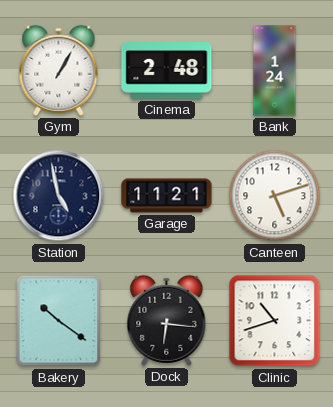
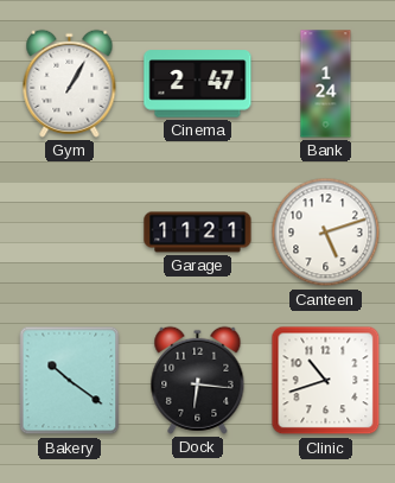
Cinema: 2:48 -> 2:47
Station: 4:58 -> none
